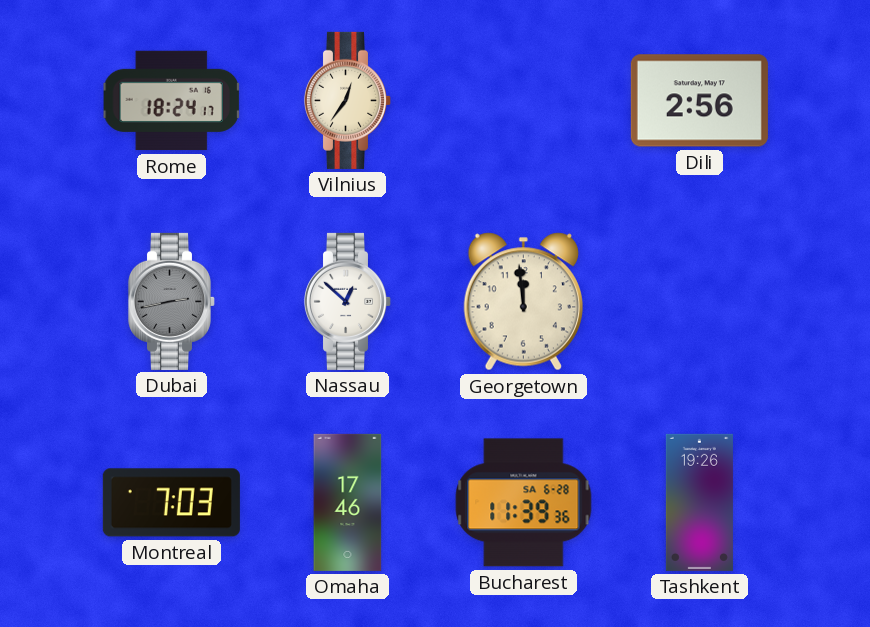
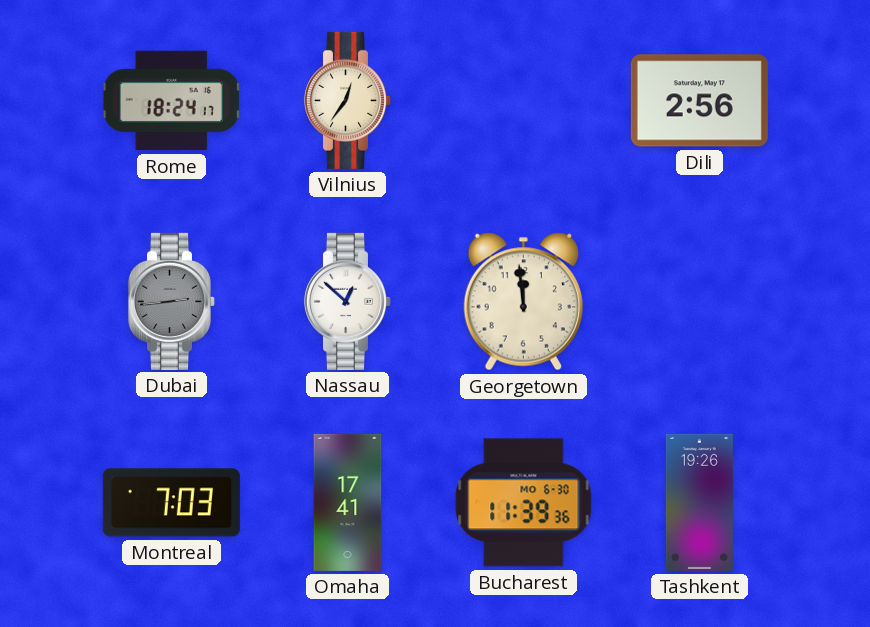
Dubai: 2:43 -> 2:44
Omaha: 17:46 -> 17:41
Bucharest date: SA 6-28 -> MO 6-30
